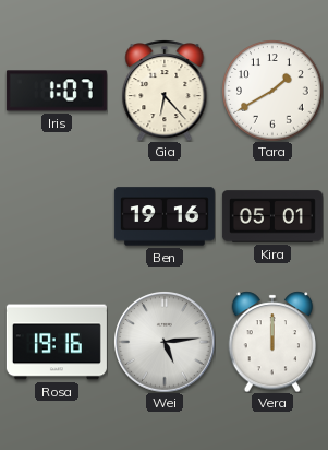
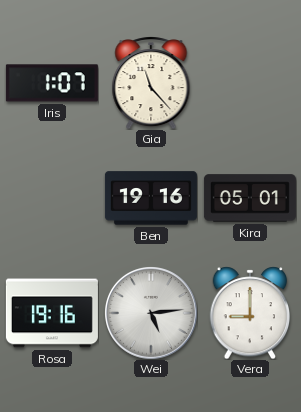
Gia: 6:23 -> 11:23
Tara: 1:40 -> none
Vera: 12:00 -> 9:00
